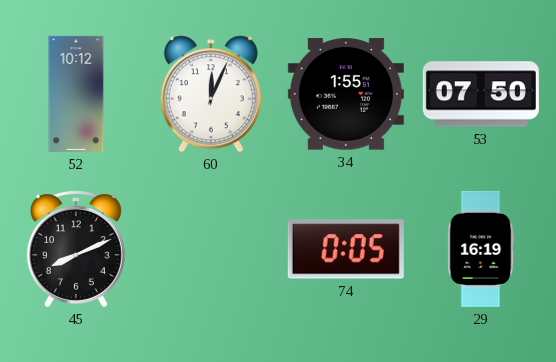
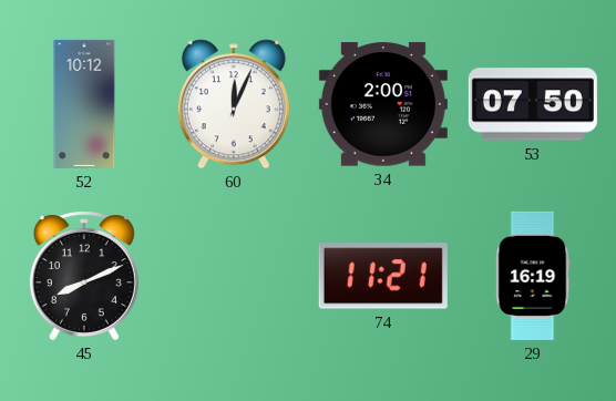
34: 1:55 -> 2:00
74: 0:05 -> 11:21
